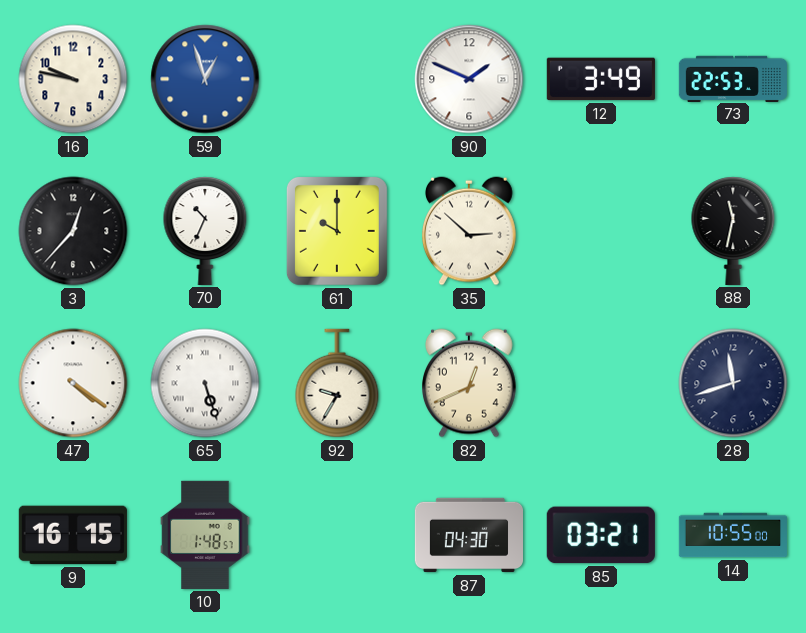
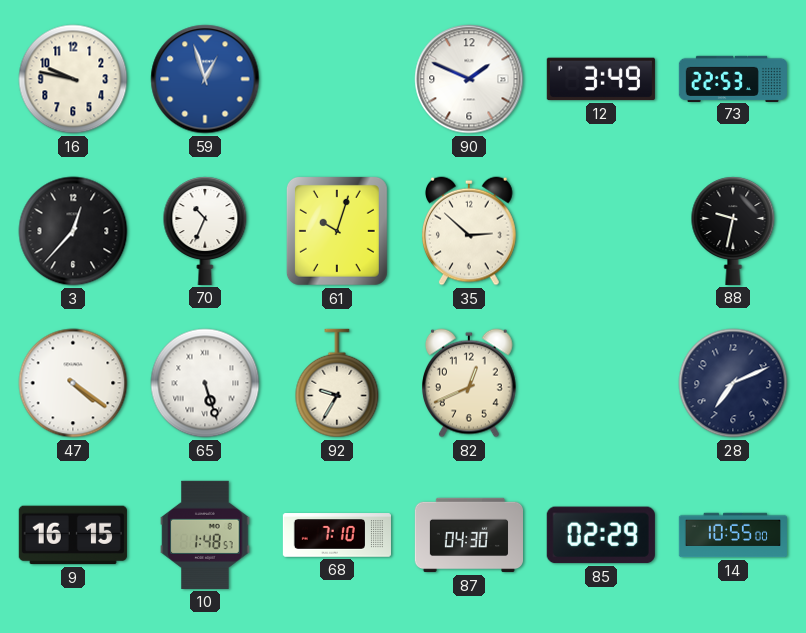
61: 10:00 -> 10:03
88: 11:32 -> 9:32
28: 11:42 -> 7:11
68: none -> 7:10
85: 03:21 -> 02:29
